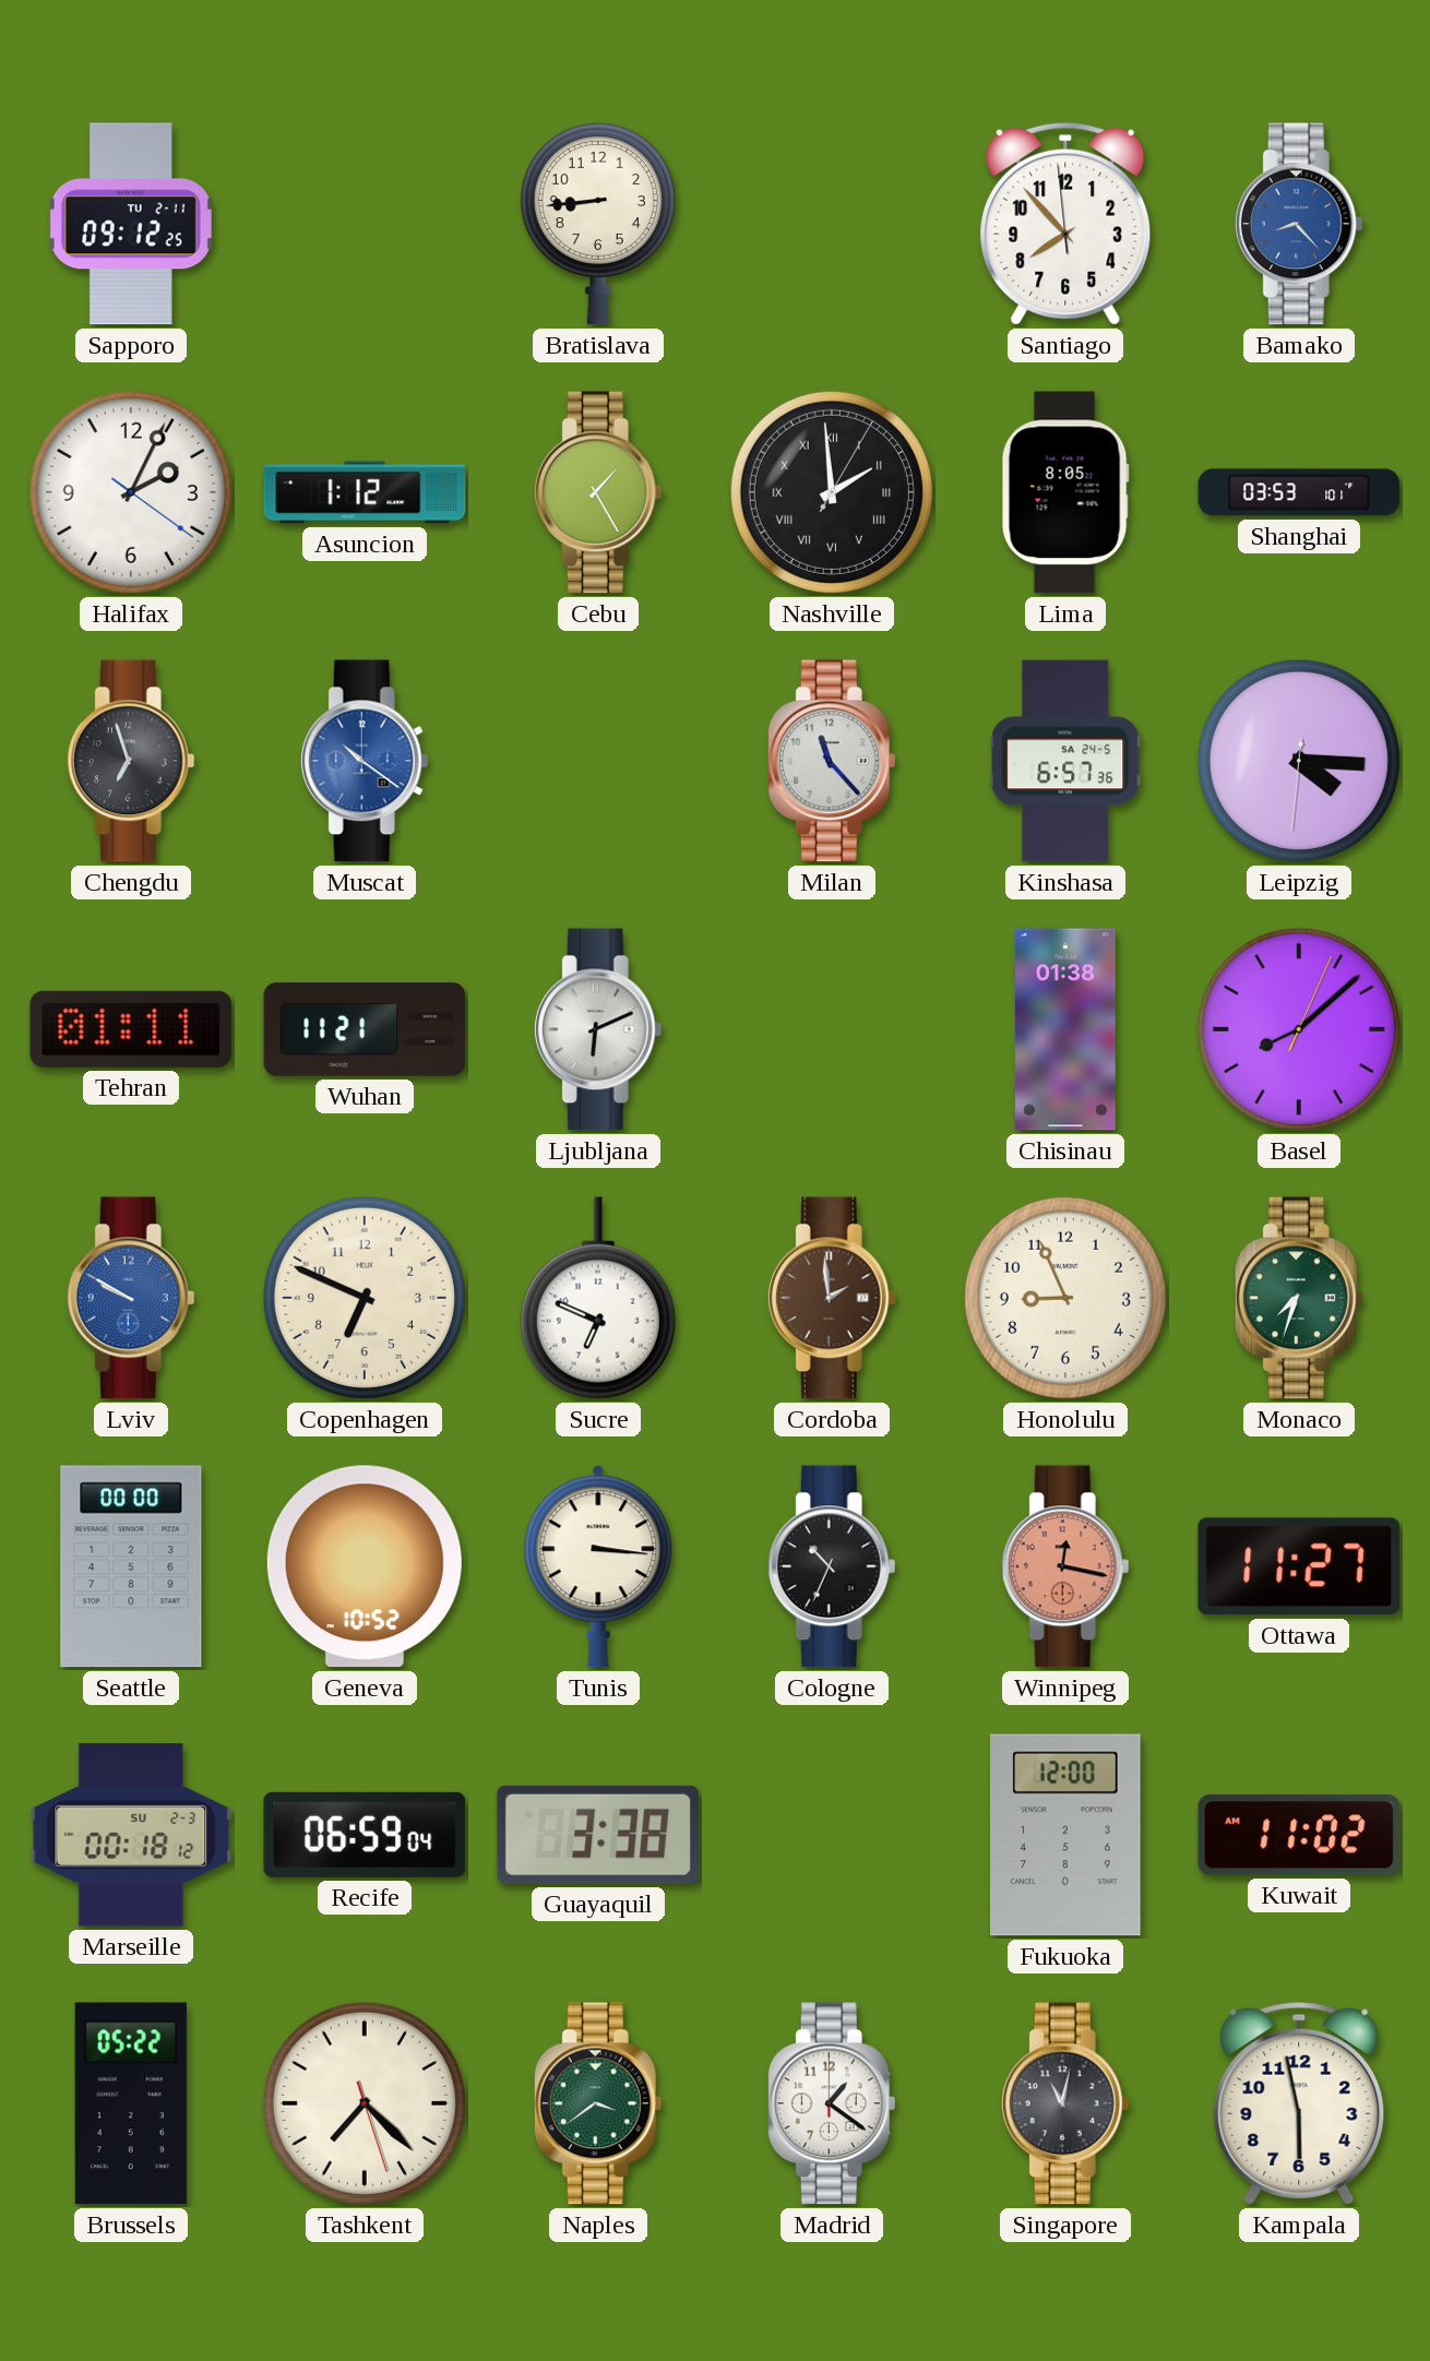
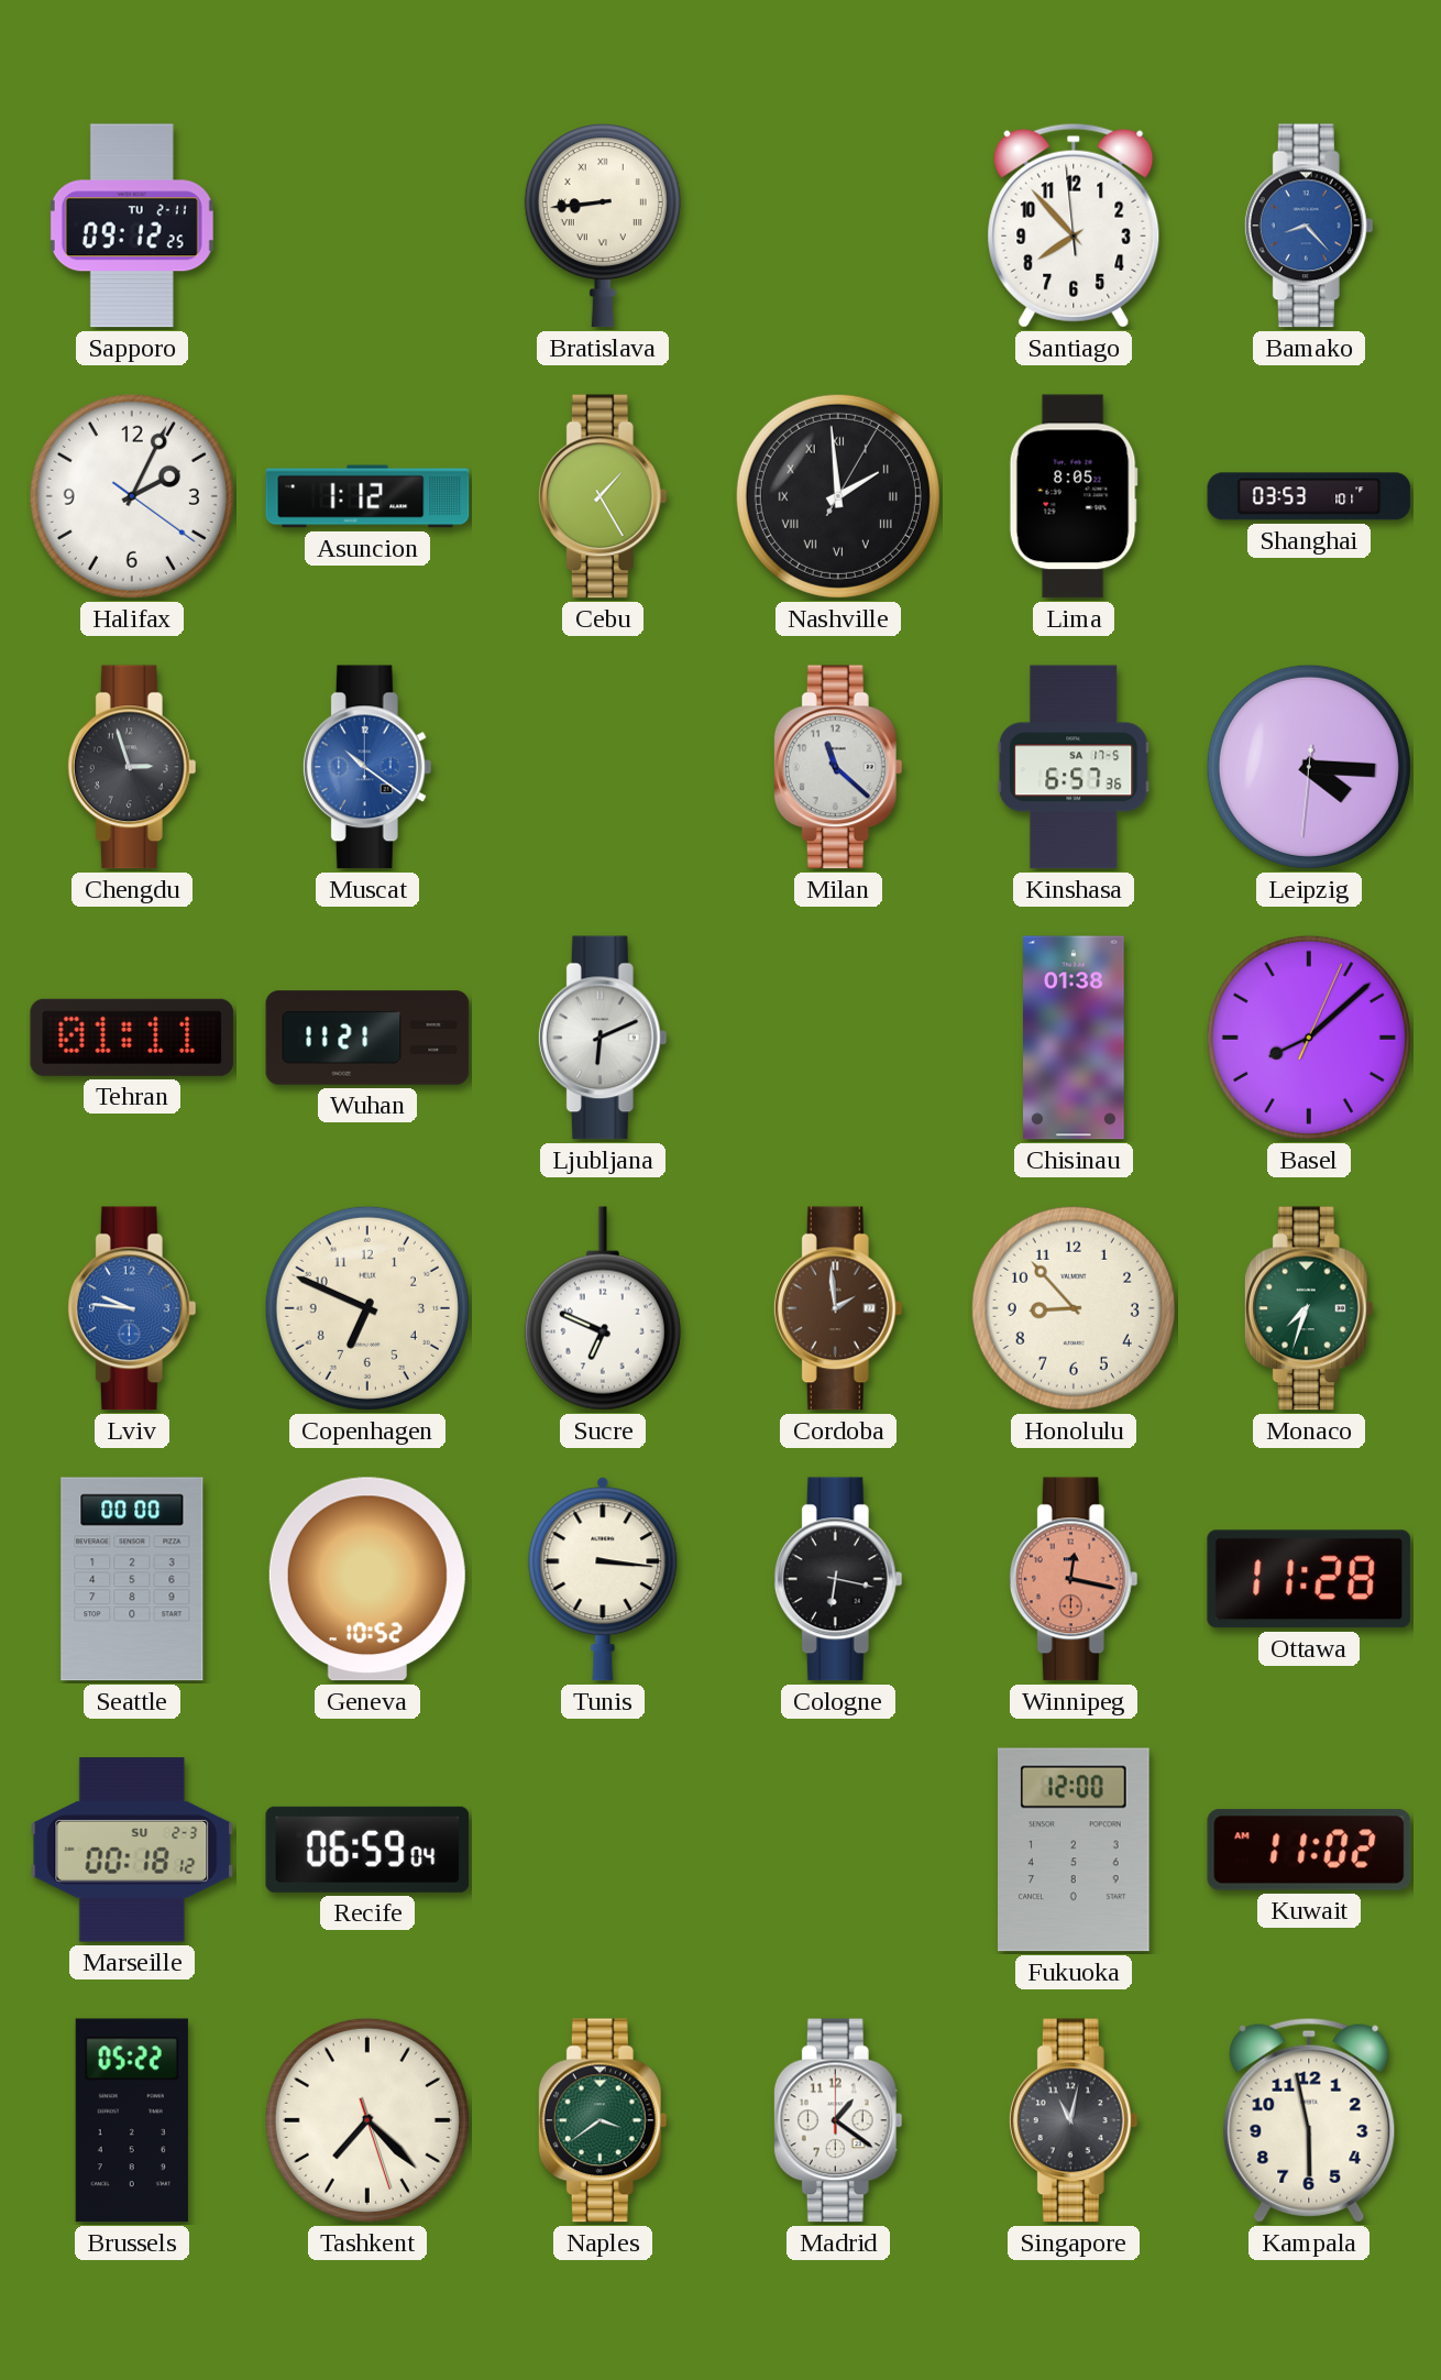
Bratislava numerals: Arabic -> Roman
Chengdu: 6:57 -> 2:57
Milan: 11:23 -> 11:22
Kinshasa date: SA 24-5 -> SA 17-5
Lviv: 9:50 -> 9:46
Honolulu: 8:56 -> 8:53
Cologne: 10:34 -> 6:17
Ottawa: 11:27 -> 11:28
Guayaquil: 3:38 -> none
